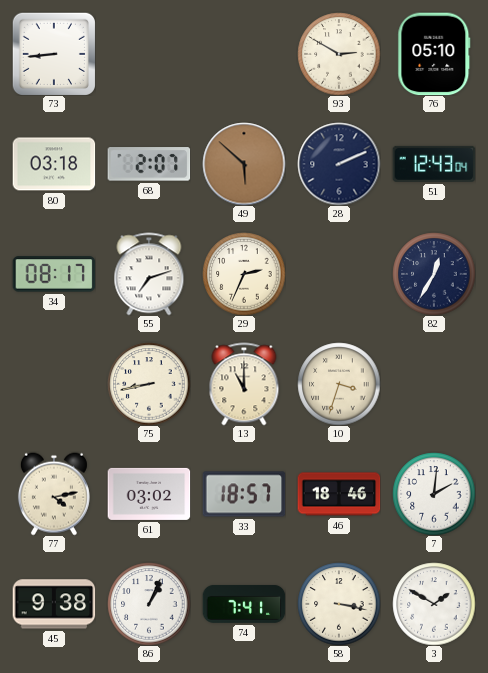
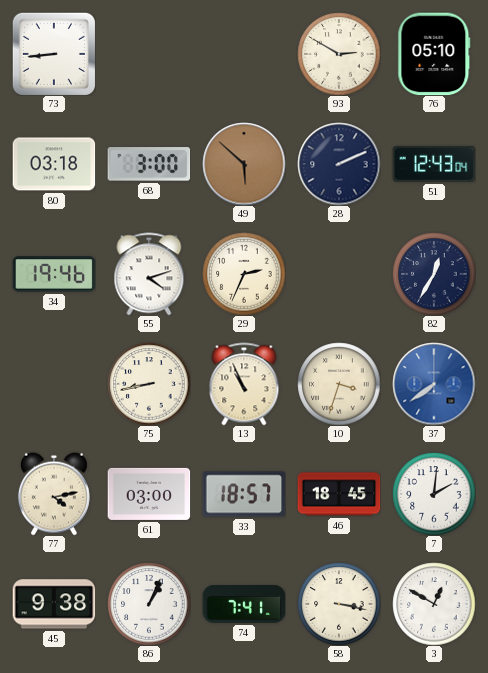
68: 2:07 -> 3:00
34: 08:17 -> 19:46
55: 7:12 -> 4:12
13: 11:00 -> 10:56
37: none -> 7:39
61: 03:02 -> 03:00
46: 18:46 -> 18:45
3: 1:50 -> 12:50
